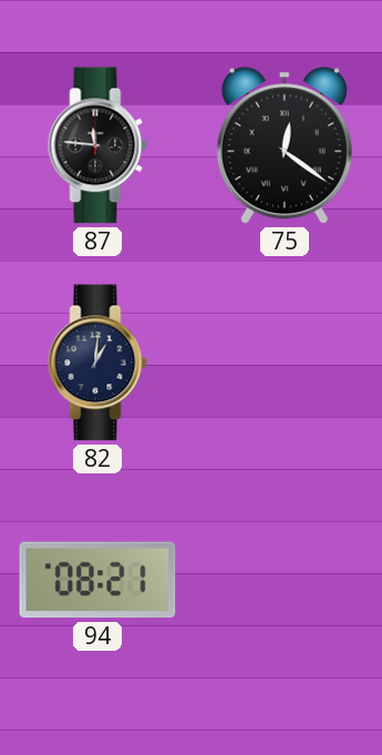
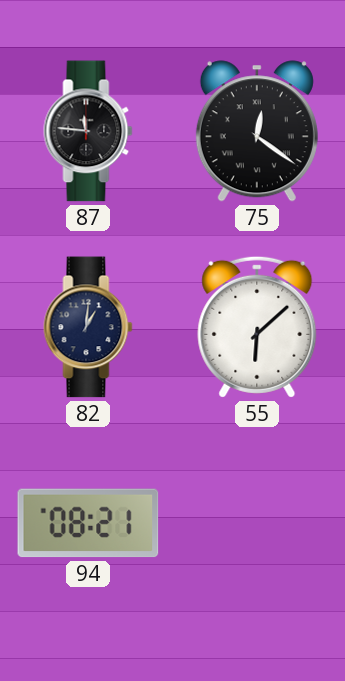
55: none -> 6:08
